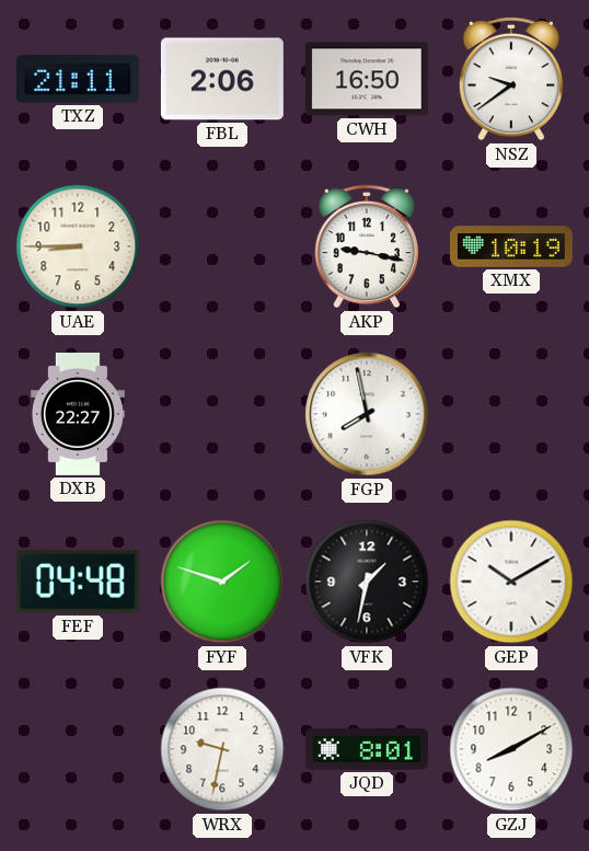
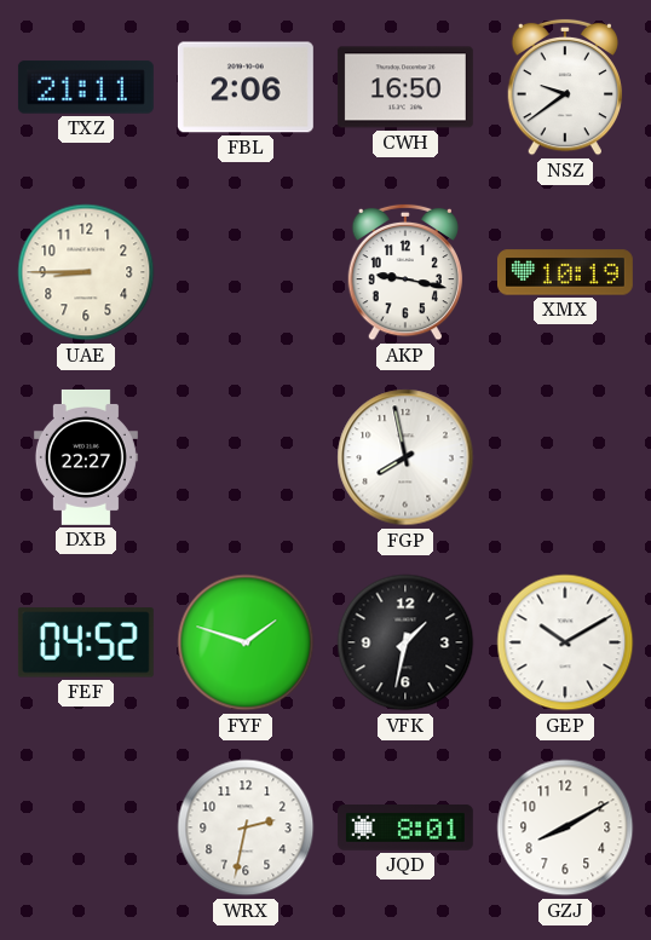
FEF: 04:48 -> 04:52
WRX: 9:32 -> 2:32
